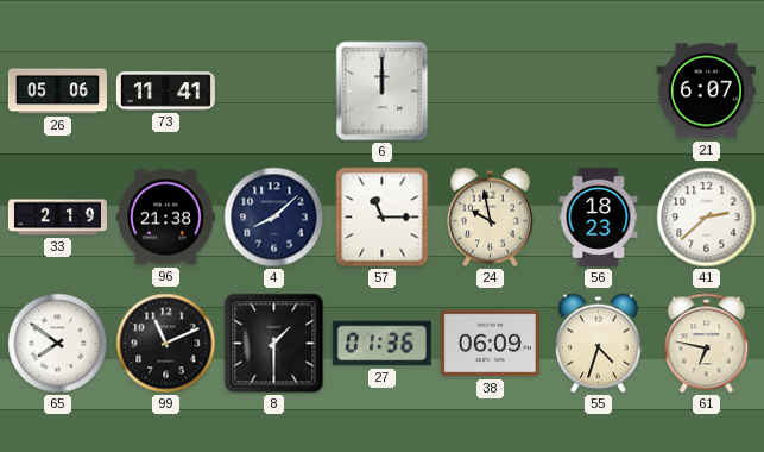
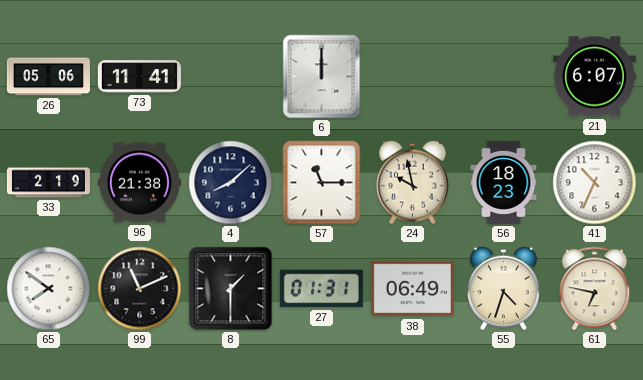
41: 2:38 -> 10:34
27: 01:36 -> 01:31
38: 06:09 -> 06:49
